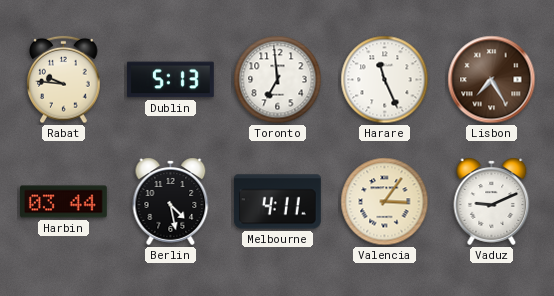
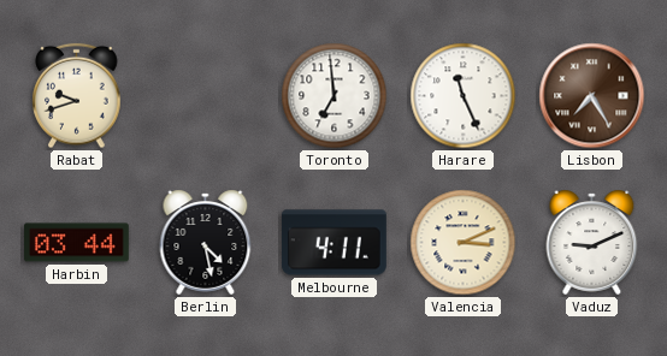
Rabat: 9:46 -> 9:42
Dublin: 5:13 -> none
Valencia: 3:06 -> 3:11
